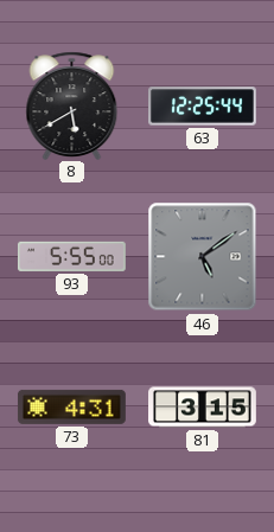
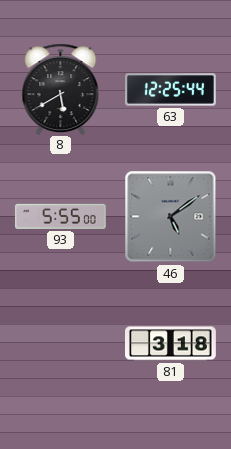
73: 4:31 -> none
81: 3:15 -> 3:18
